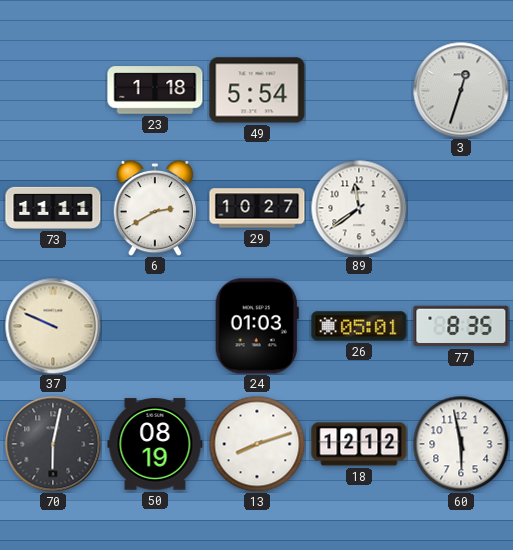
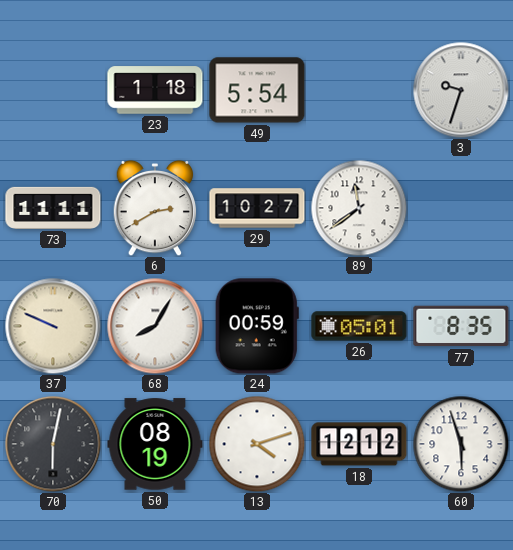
3: 12:33 -> 9:33
68: none -> 8:05
24: 01:03 -> 00:59
13: 8:12 -> 4:12
60: 5:58 -> 5:57
